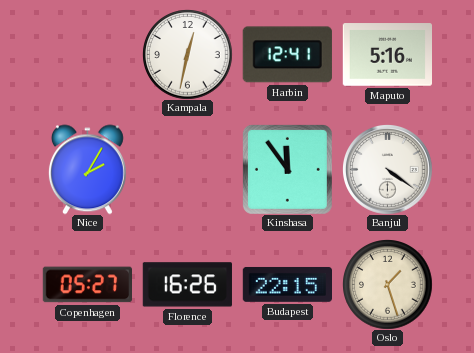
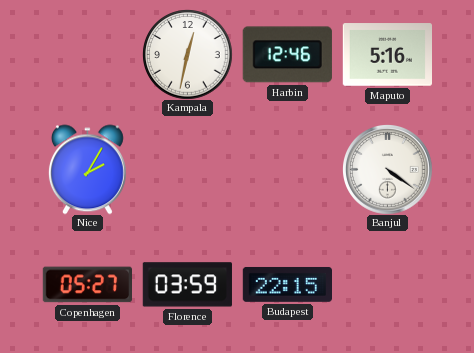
Harbin: 12:41 -> 12:46
Kinshasa: 11:54 -> none
Florence: 16:26 -> 03:59
Oslo: 1:27 -> none
